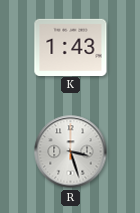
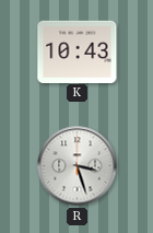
K: 1:43 -> 10:43
